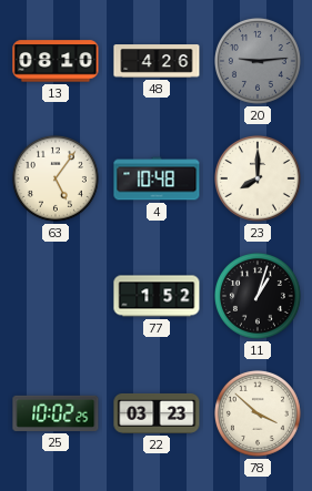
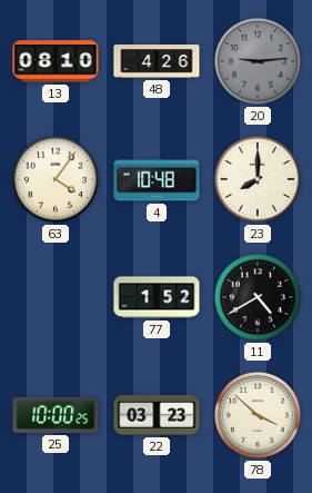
63: 5:06 -> 4:06
11: 1:03 -> 4:40
25: 10:02 -> 10:00
